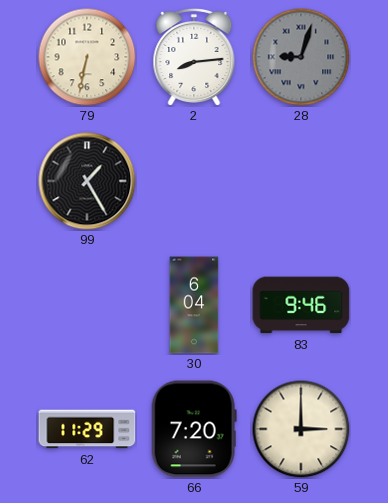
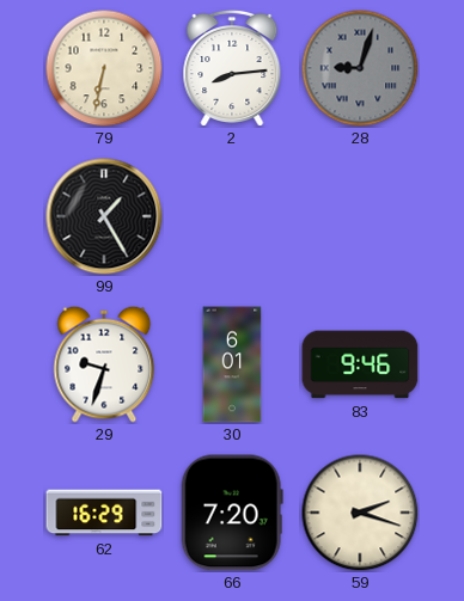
29: none -> 9:33
30: 6:04 -> 6:01
62: 11:29 -> 16:29
59: 3:00 -> 2:18
